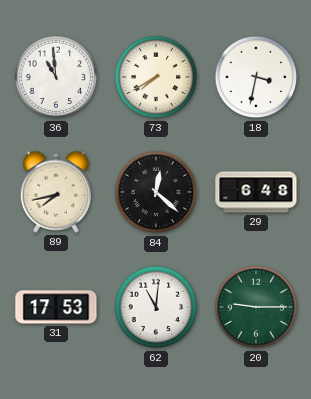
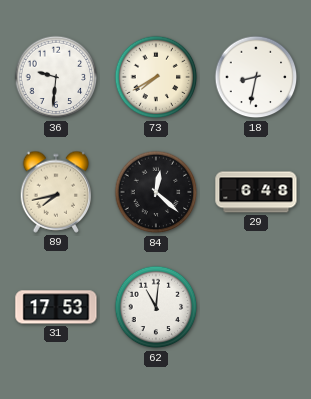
36: 10:59 -> 9:31
18: 3:32 -> 8:32
20: 9:15 -> none
